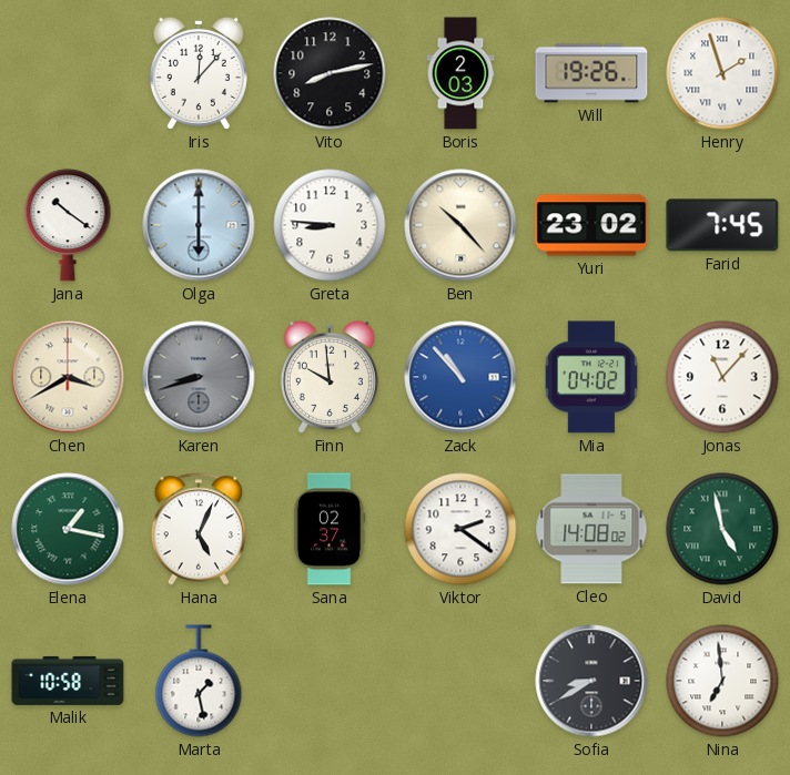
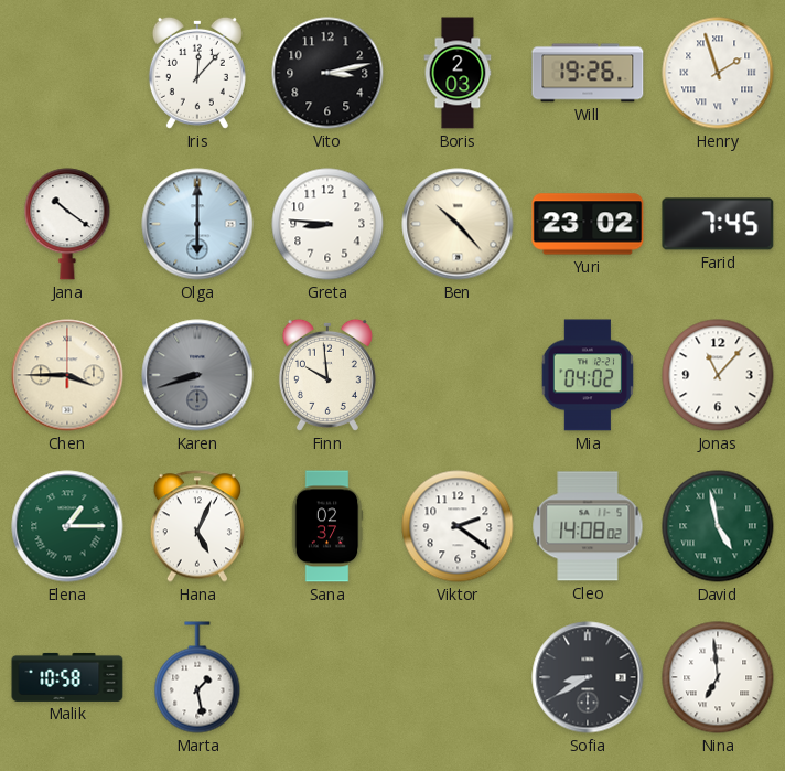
Vito: 8:13 -> 3:13
Chen: 3:40 -> 3:45
Zack: 10:53 -> none
Elena: 1:17 -> 1:15
